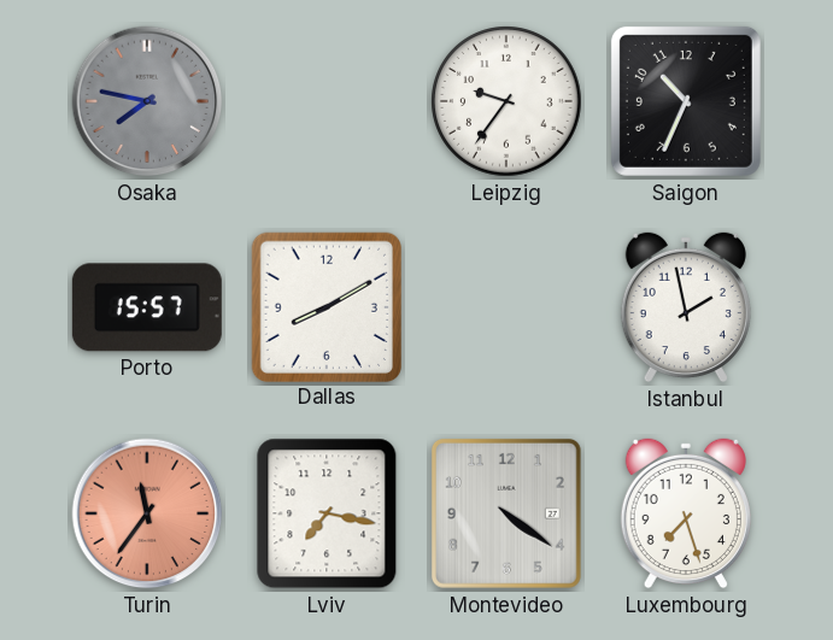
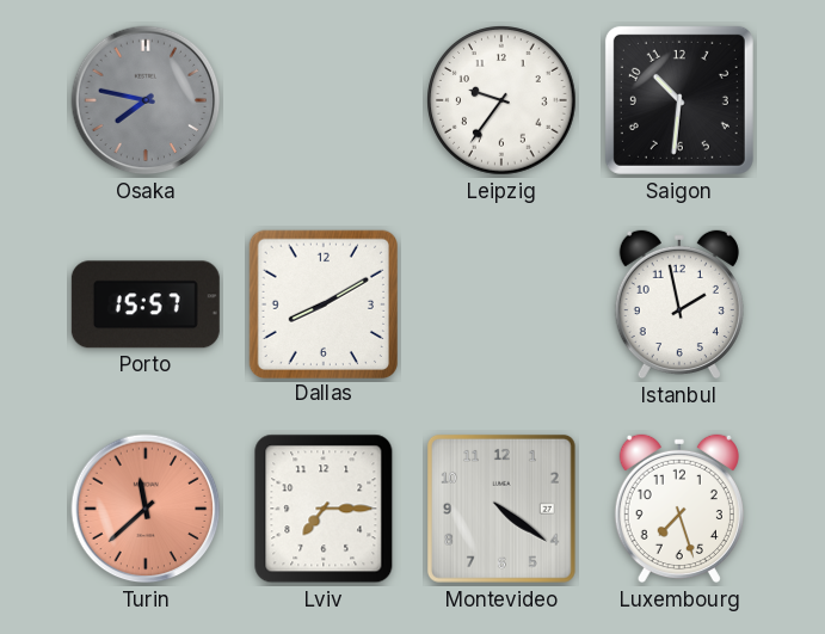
Saigon: 10:34 -> 10:31
Turin: 11:36 -> 11:38
Lviv: 7:17 -> 7:15
